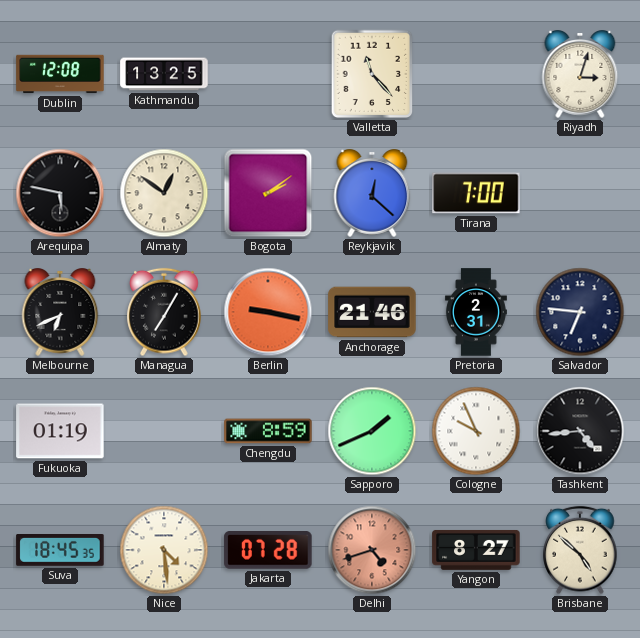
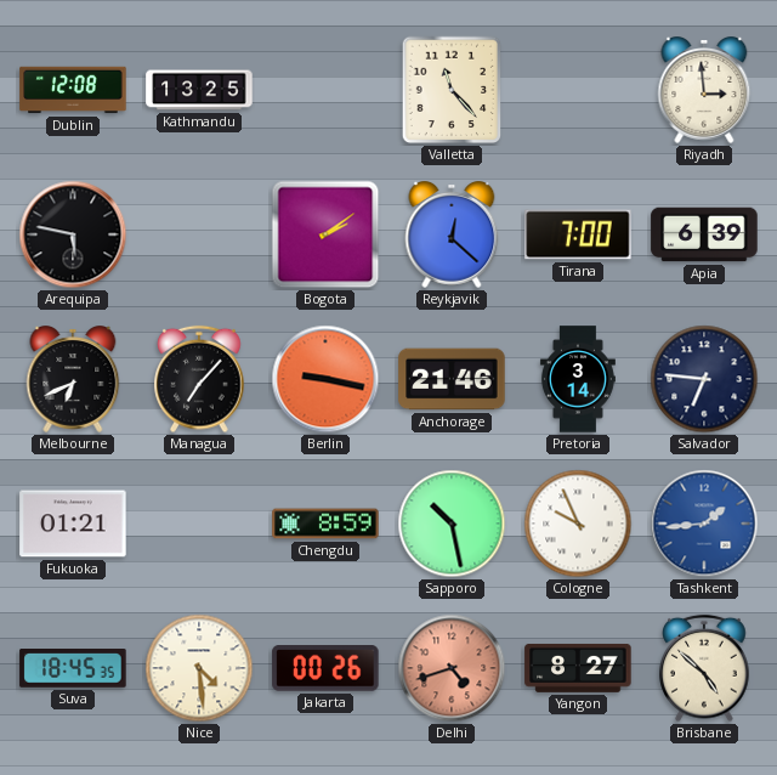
Riyadh: 3:03 -> 2:59
Almaty: 12:51 -> none
Apia: none -> 6:39
Managua: 7:05 -> 7:07
Pretoria: 2:31 -> 3:14
Fukuoka: 01:19 -> 01:21
Sapporo: 1:41 -> 10:28
Tashkent: 4:44 -> 1:44
Tashkent dial: black -> blue
Jakarta: 07:28 -> 00:26
